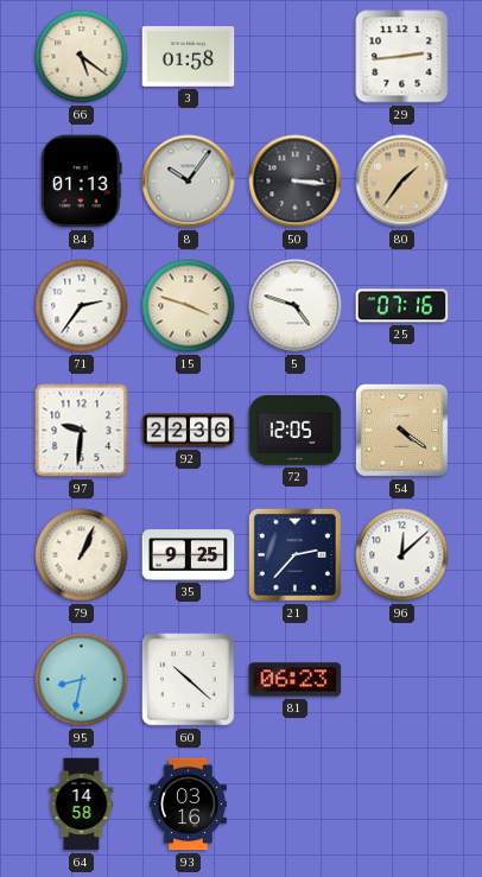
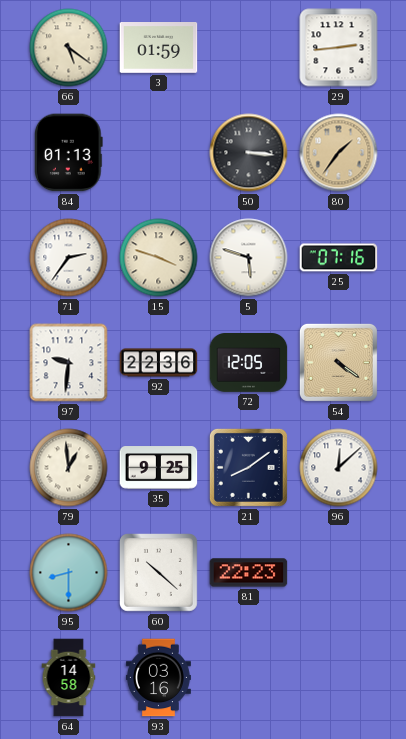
3: 01:58 -> 01:59
8: 10:06 -> none
5: 4:48 -> 5:48
79: 1:04 -> 12:59
21: 2:37 -> 8:09
95: 8:32 -> 8:30
81: 06:23 -> 22:23
